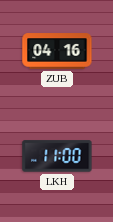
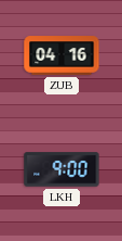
LKH: 11:00 -> 9:00
